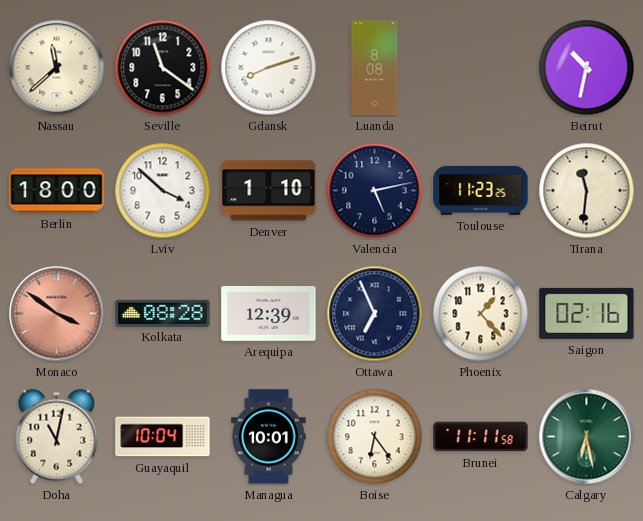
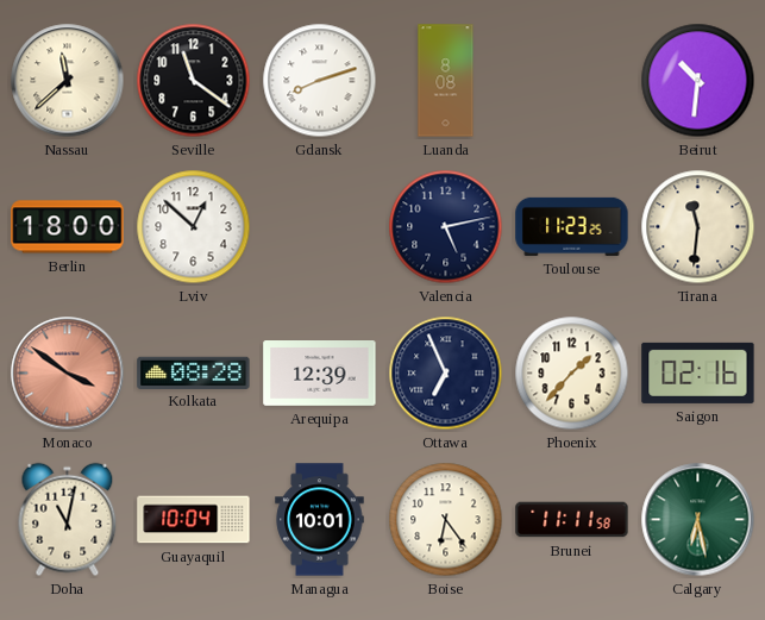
Beirut: 10:32 -> 10:31
Lviv: 3:52 -> 12:52
Denver: 1:10 -> none
Phoenix: 1:23 -> 1:37
